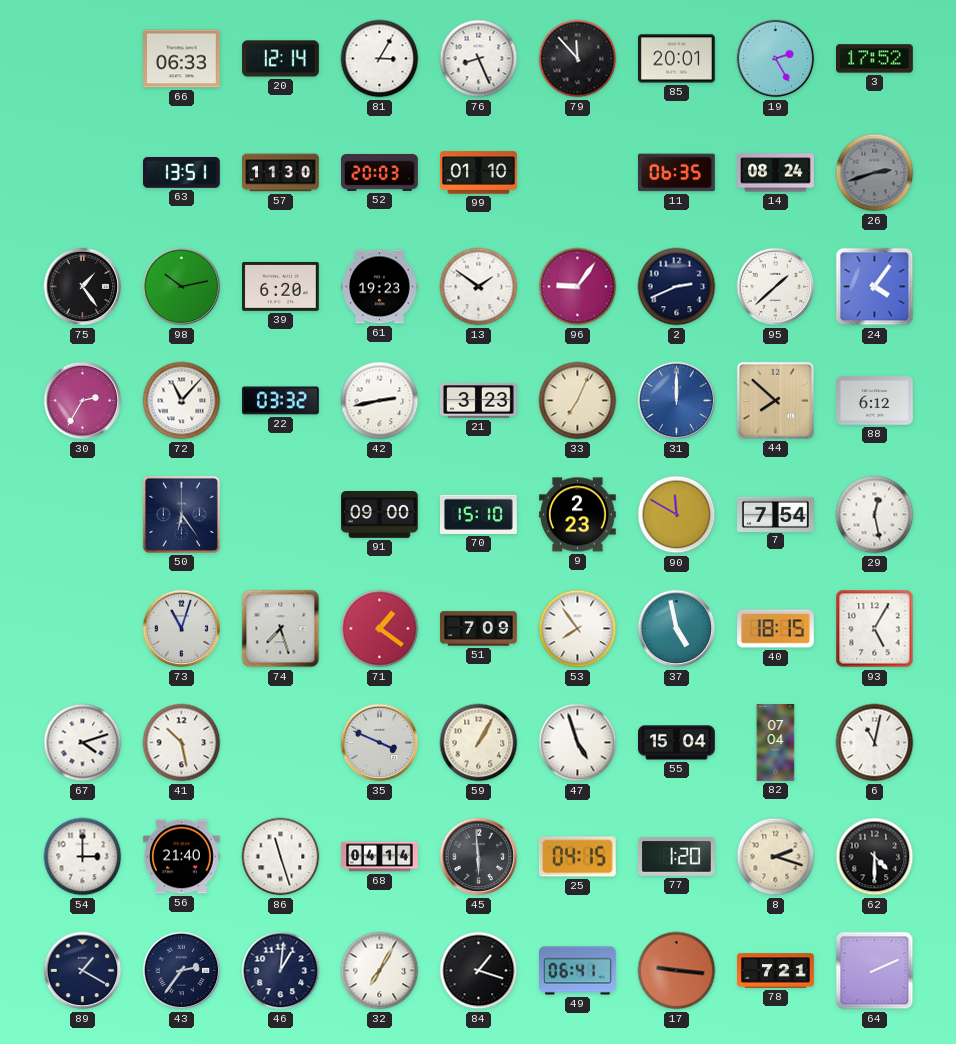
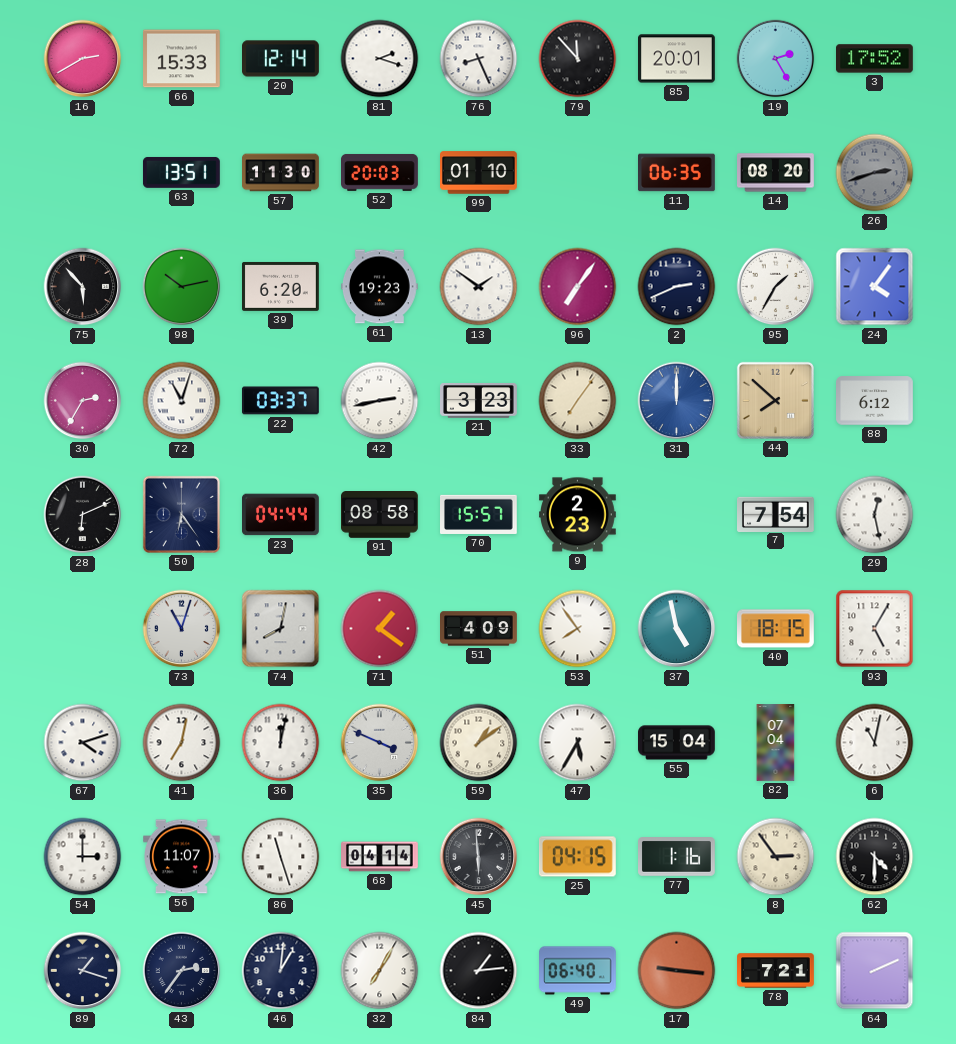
16: none -> 2:40
66: 06:33 -> 15:33
81: 3:05 -> 2:18
14: 08:24 -> 08:20
75: 1:24 -> 5:53
96: 9:06 -> 7:06
95: 1:38 -> 1:35
72: 11:07 -> 11:03
22: 03:32 -> 03:37
33: 7:04 -> 7:06
28: none -> 6:11
23: none -> 04:44
91: 09:00 -> 08:58
70: 15:10 -> 15:57
90: 11:50 -> none
74: 7:27 -> 8:02
51: 7:09 -> 4:09
41: 10:28 -> 7:02
36: none -> 12:02
59: 1:05 -> 1:09
47: 4:57 -> 5:35
56: 21:40 -> 11:07
77: 1:20 -> 1:16
8: 2:18 -> 2:54
89: 1:20 -> 1:18
84: 1:18 -> 1:14
49: 06:41 -> 06:40
